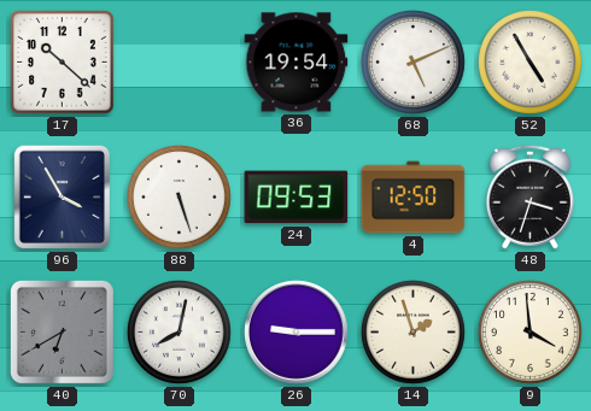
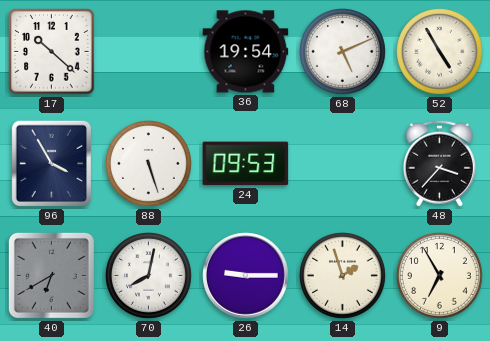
4: 12:50 -> none
48: 3:33 -> 3:37
9: 3:59 -> 6:55
